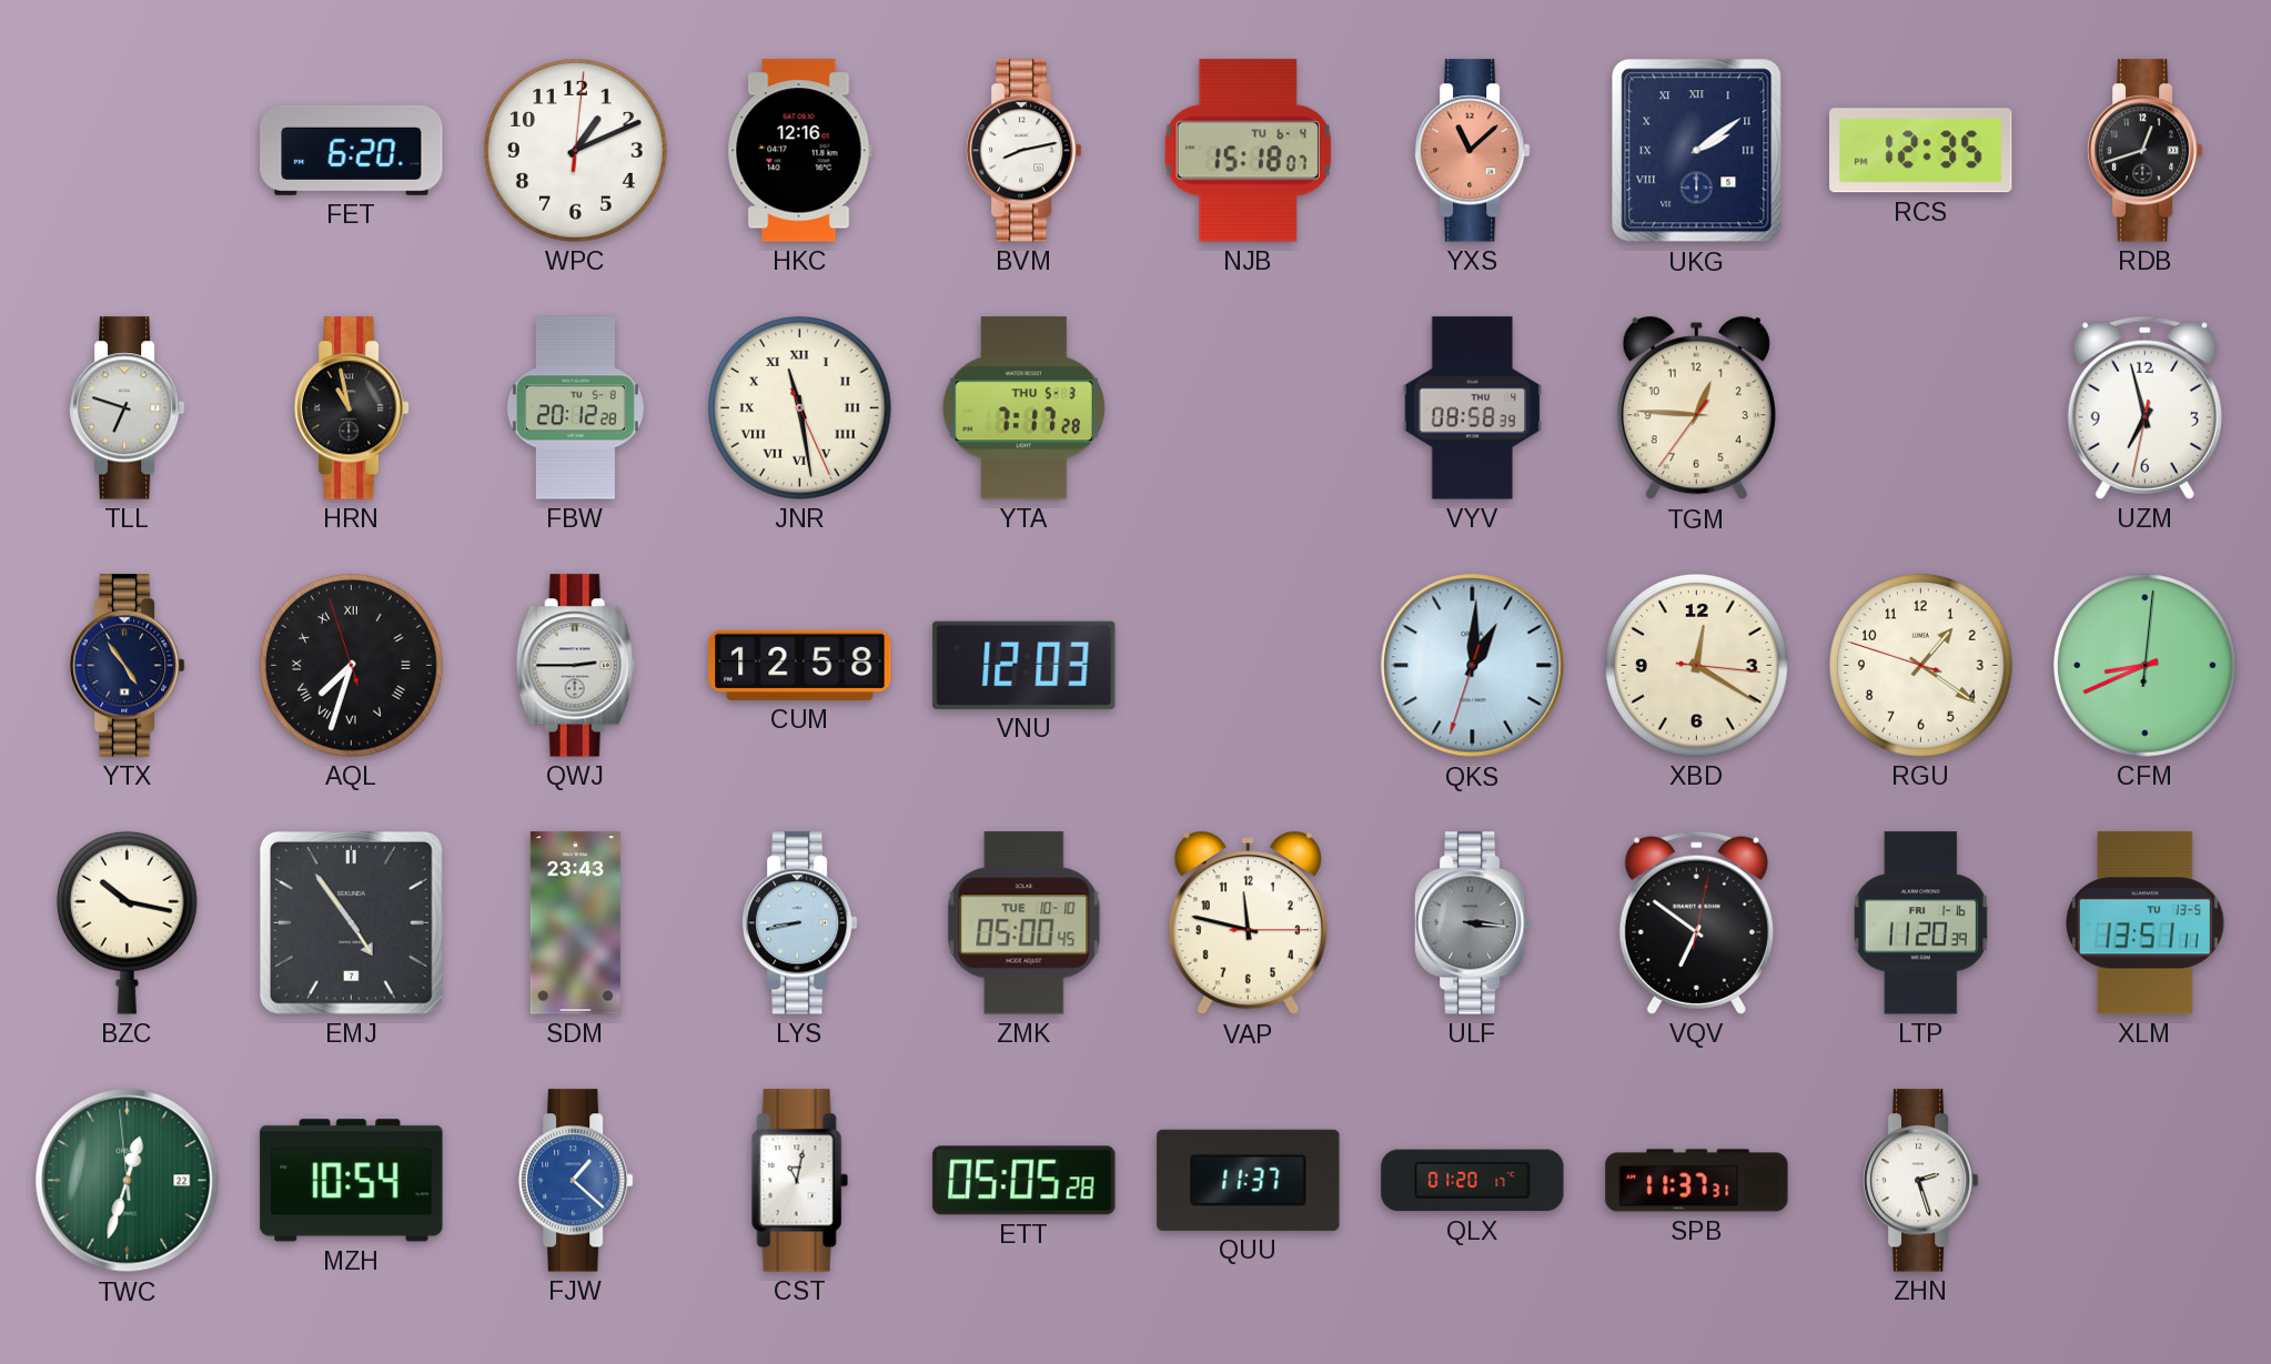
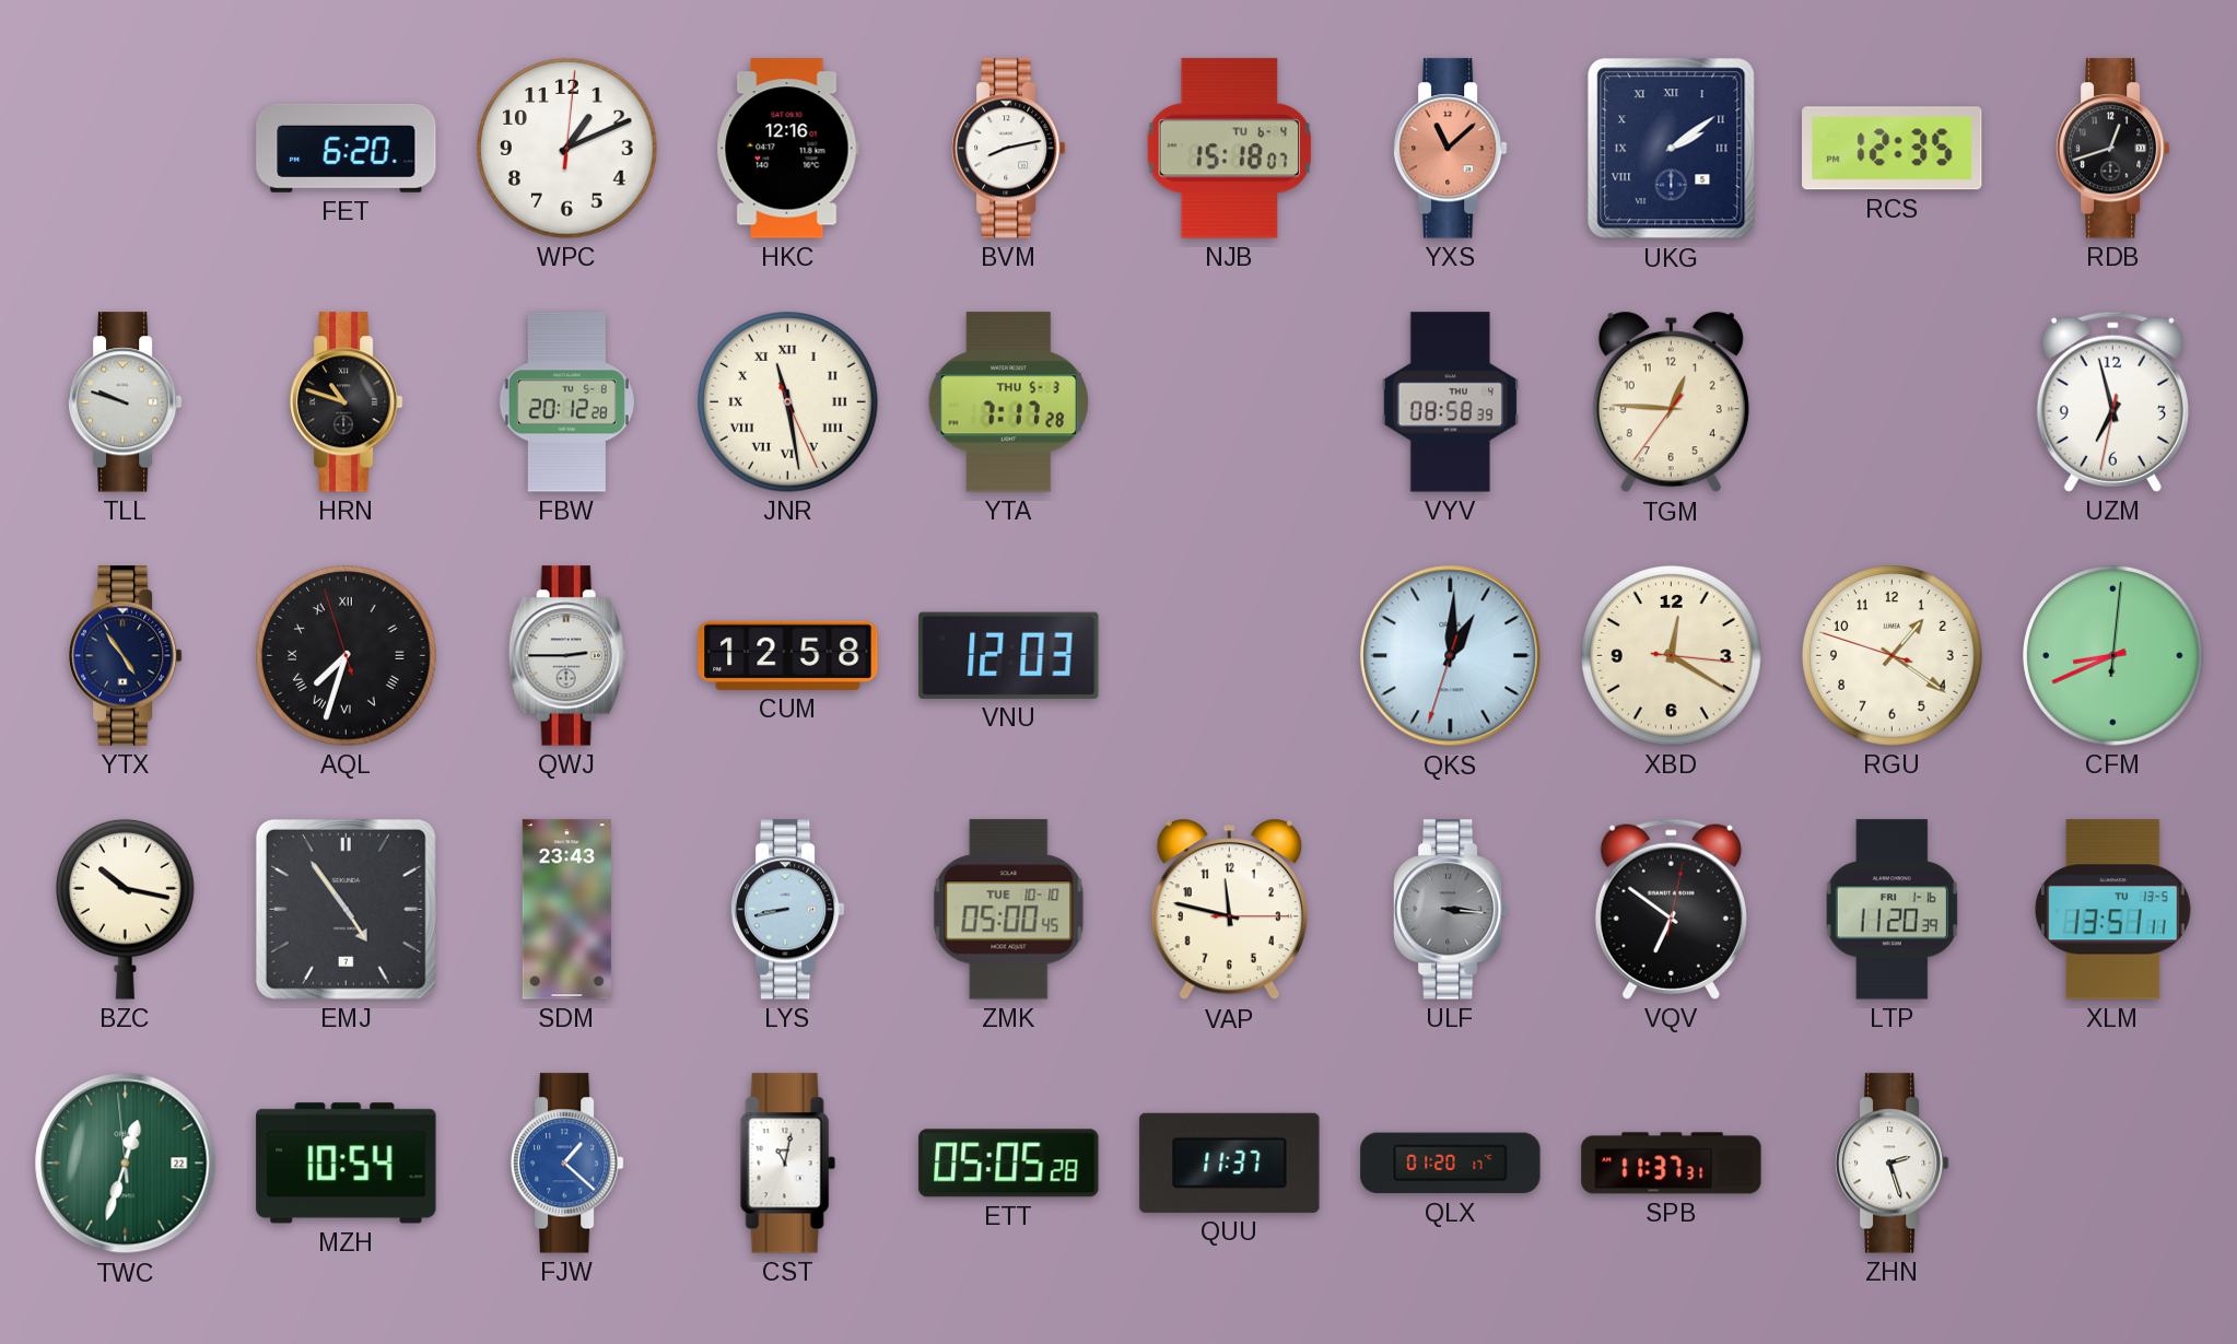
TLL: 6:48 -> 9:48
HRN: 10:58 -> 10:48
